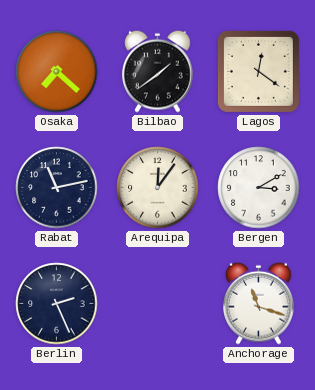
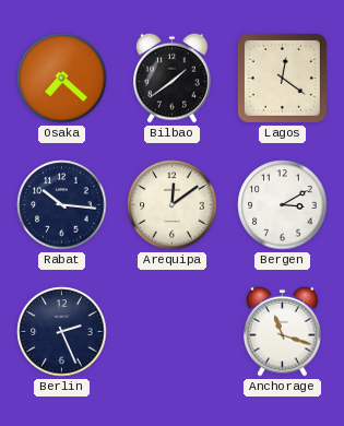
Rabat: 11:13 -> 10:16
Arequipa: 12:06 -> 12:09
